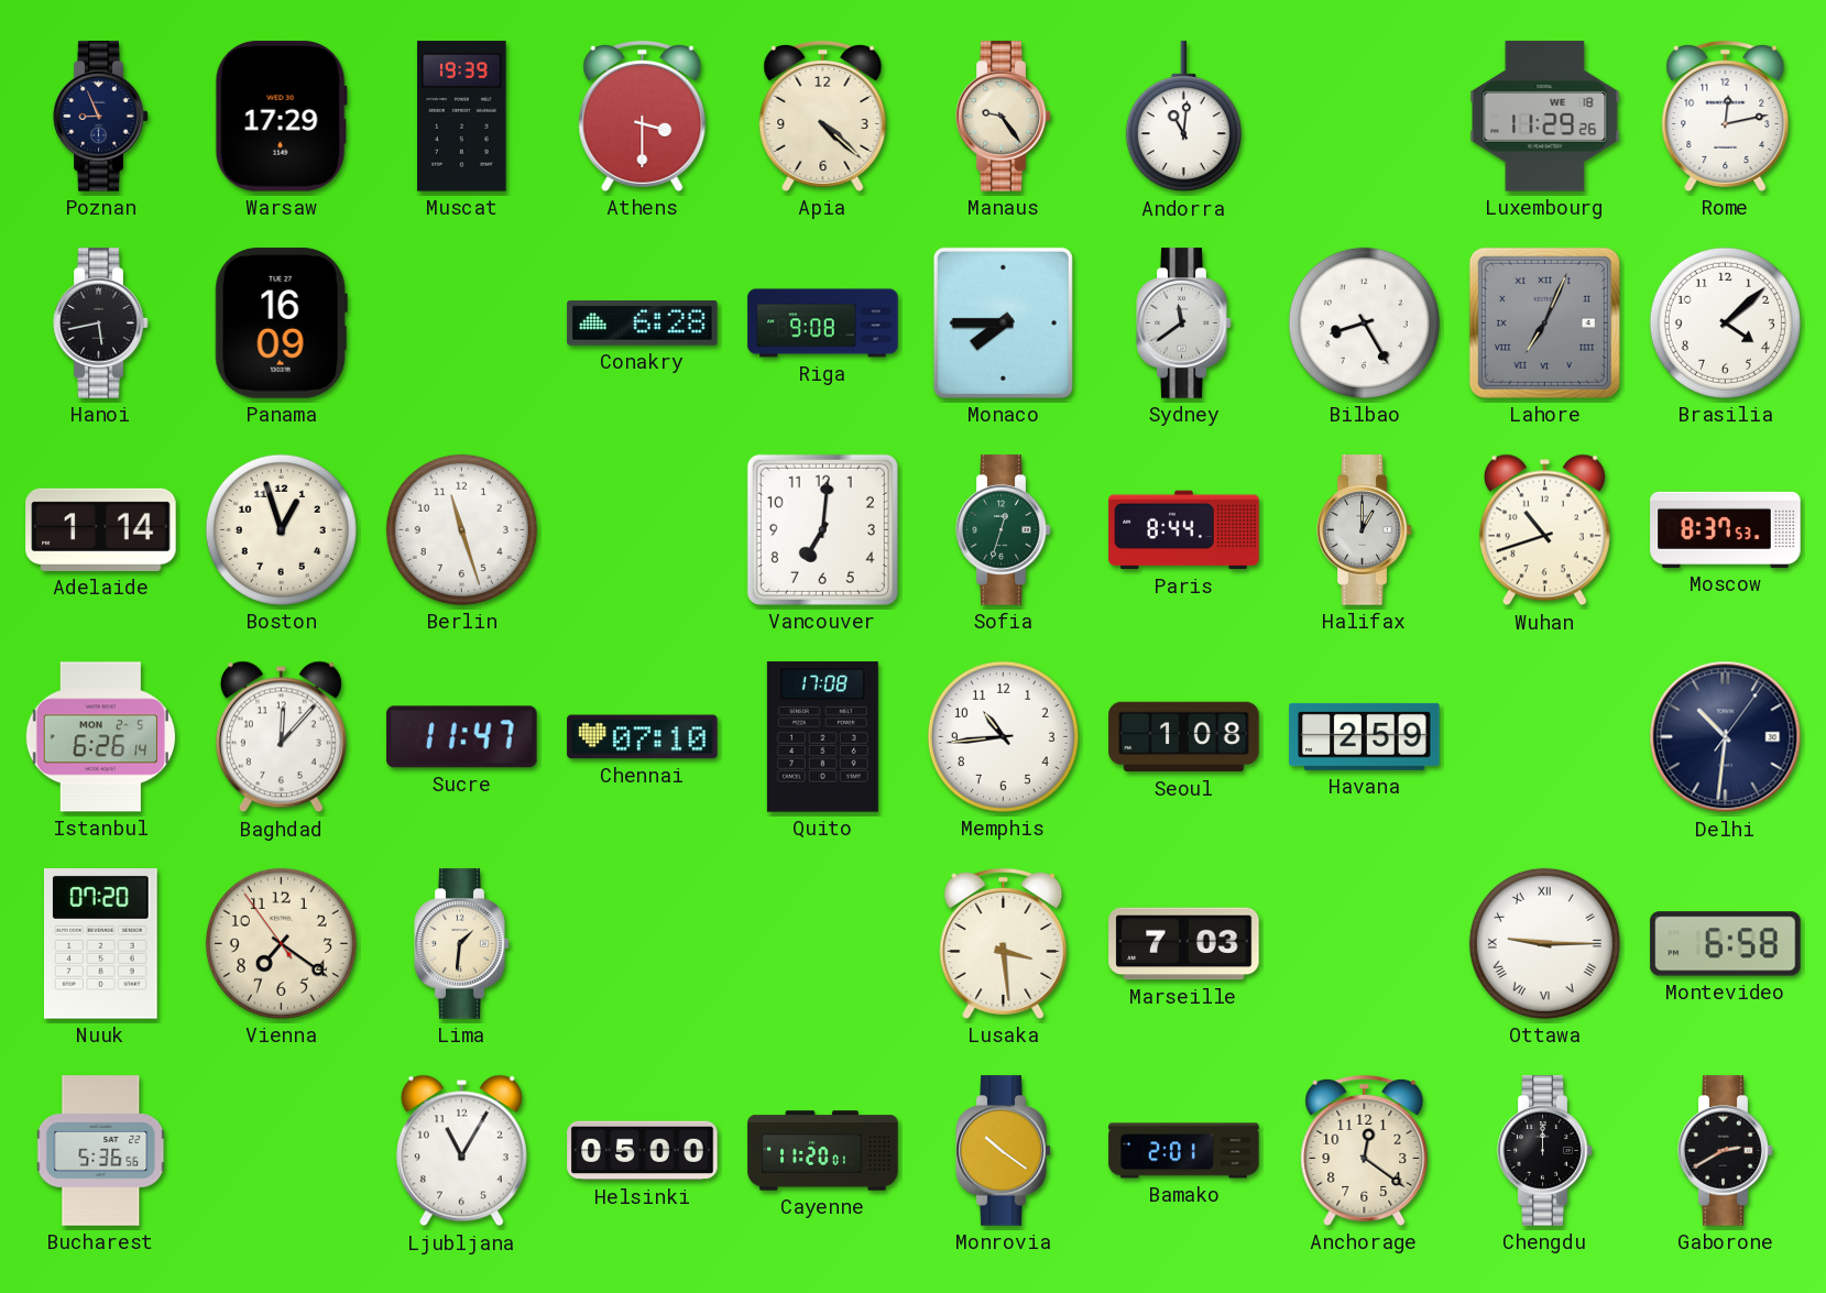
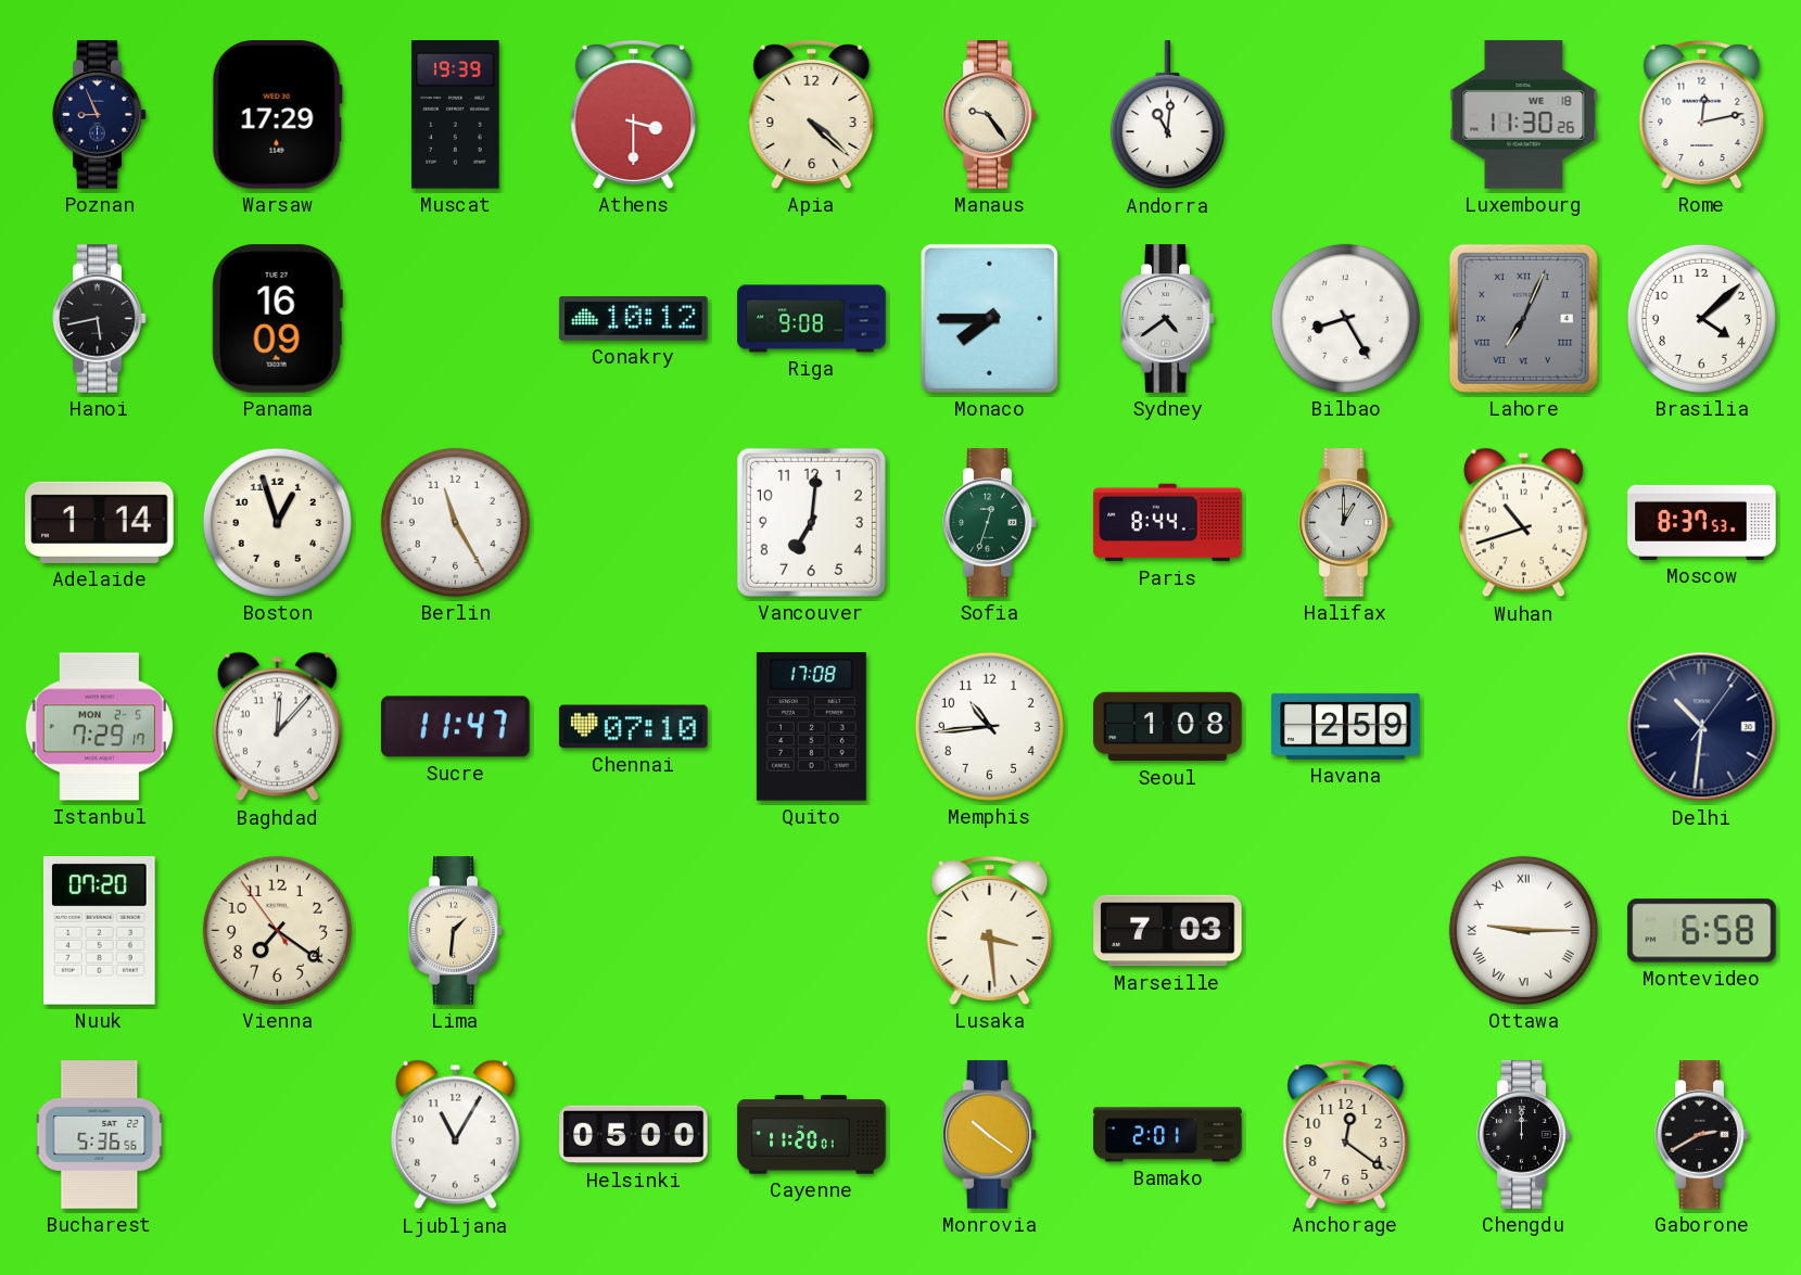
Luxembourg: 11:29 -> 11:30
Conakry: 6:28 -> 10:12
Sydney: 11:39 -> 4:39
Berlin: 11:27 -> 11:25
Istanbul: 6:26 -> 7:29
